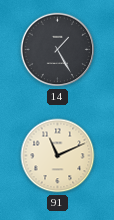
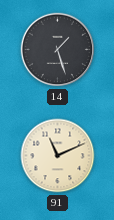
14: 1:25 -> 1:27
